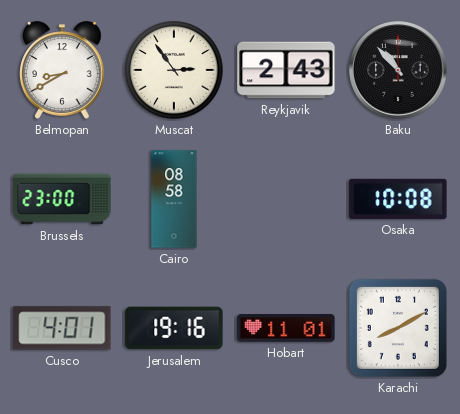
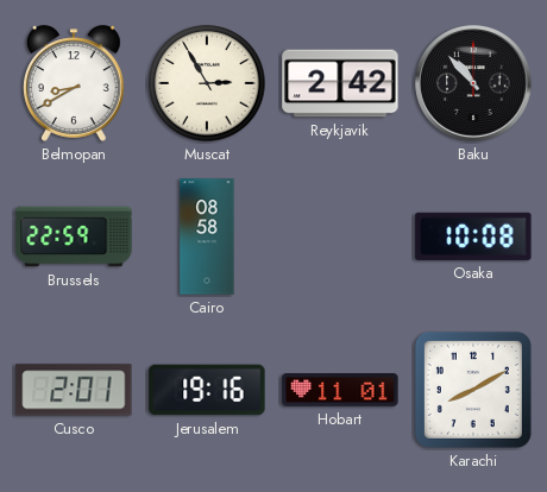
Muscat: 2:54 -> 2:55
Reykjavik: 2:43 -> 2:42
Brussels: 23:00 -> 22:59
Cusco: 4:01 -> 2:01
